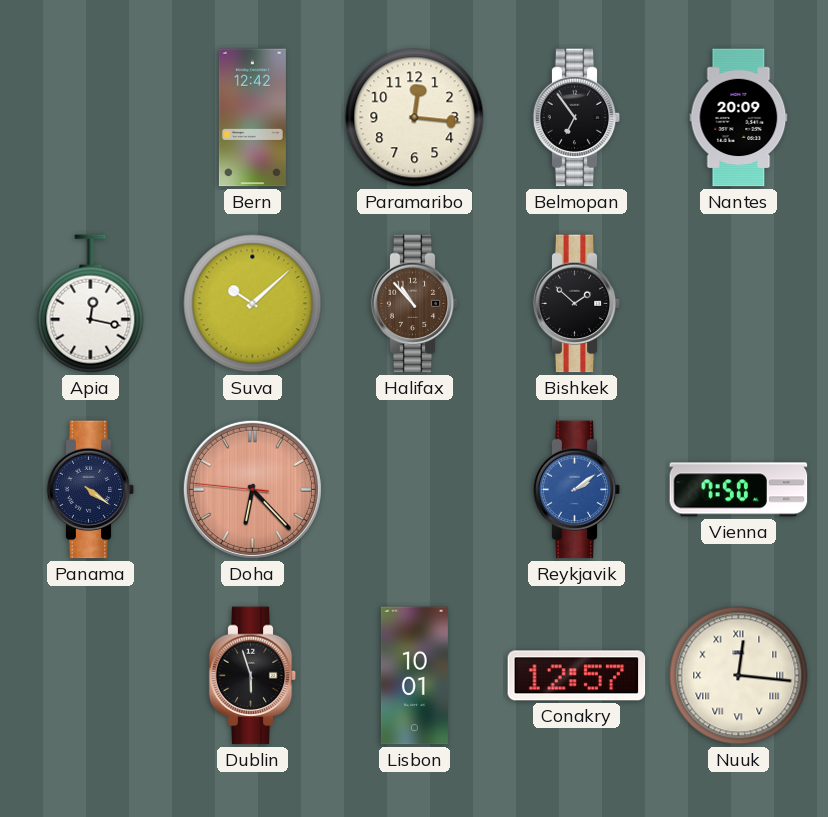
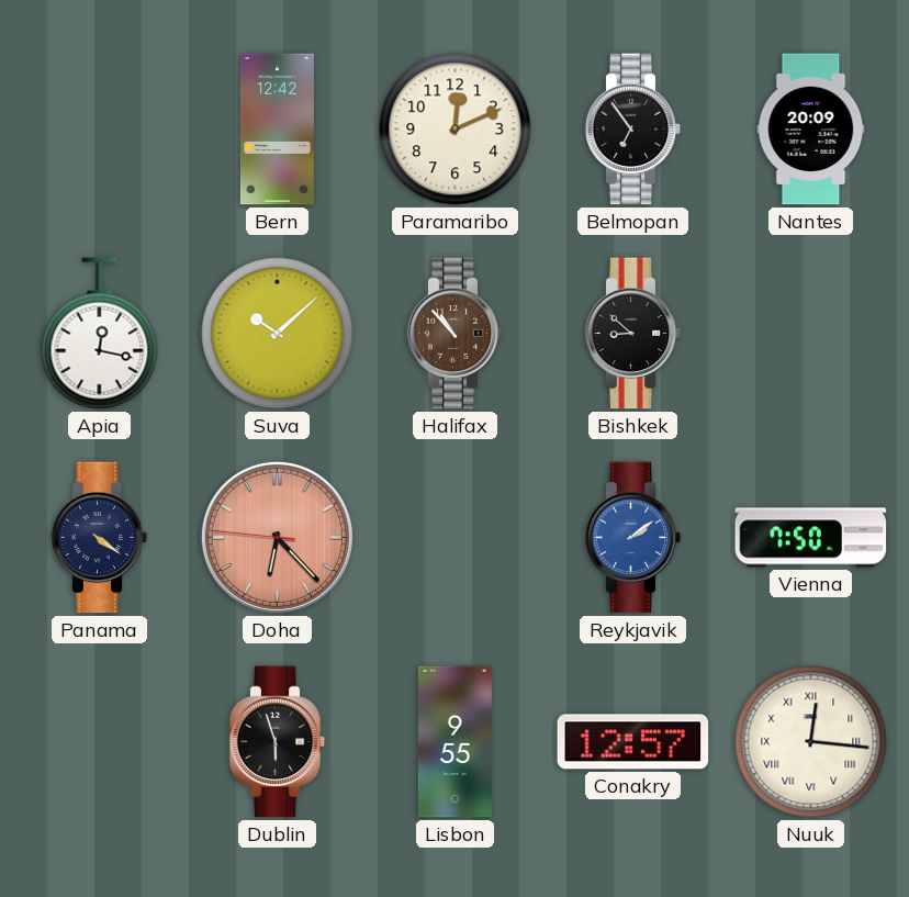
Paramaribo: 12:16 -> 12:11
Bishkek: 1:52 -> 8:52
Lisbon: 10:01 -> 9:55
